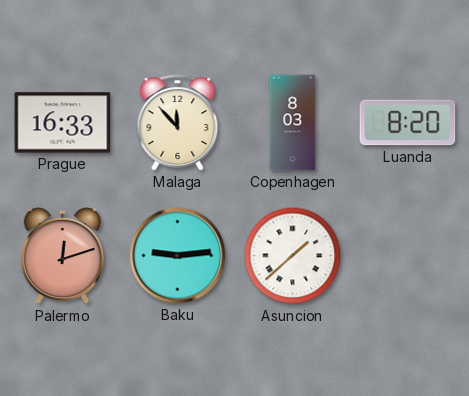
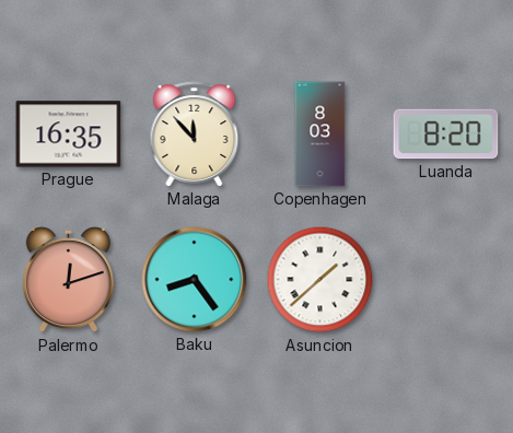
Prague: 16:33 -> 16:35
Baku: 9:14 -> 8:24
